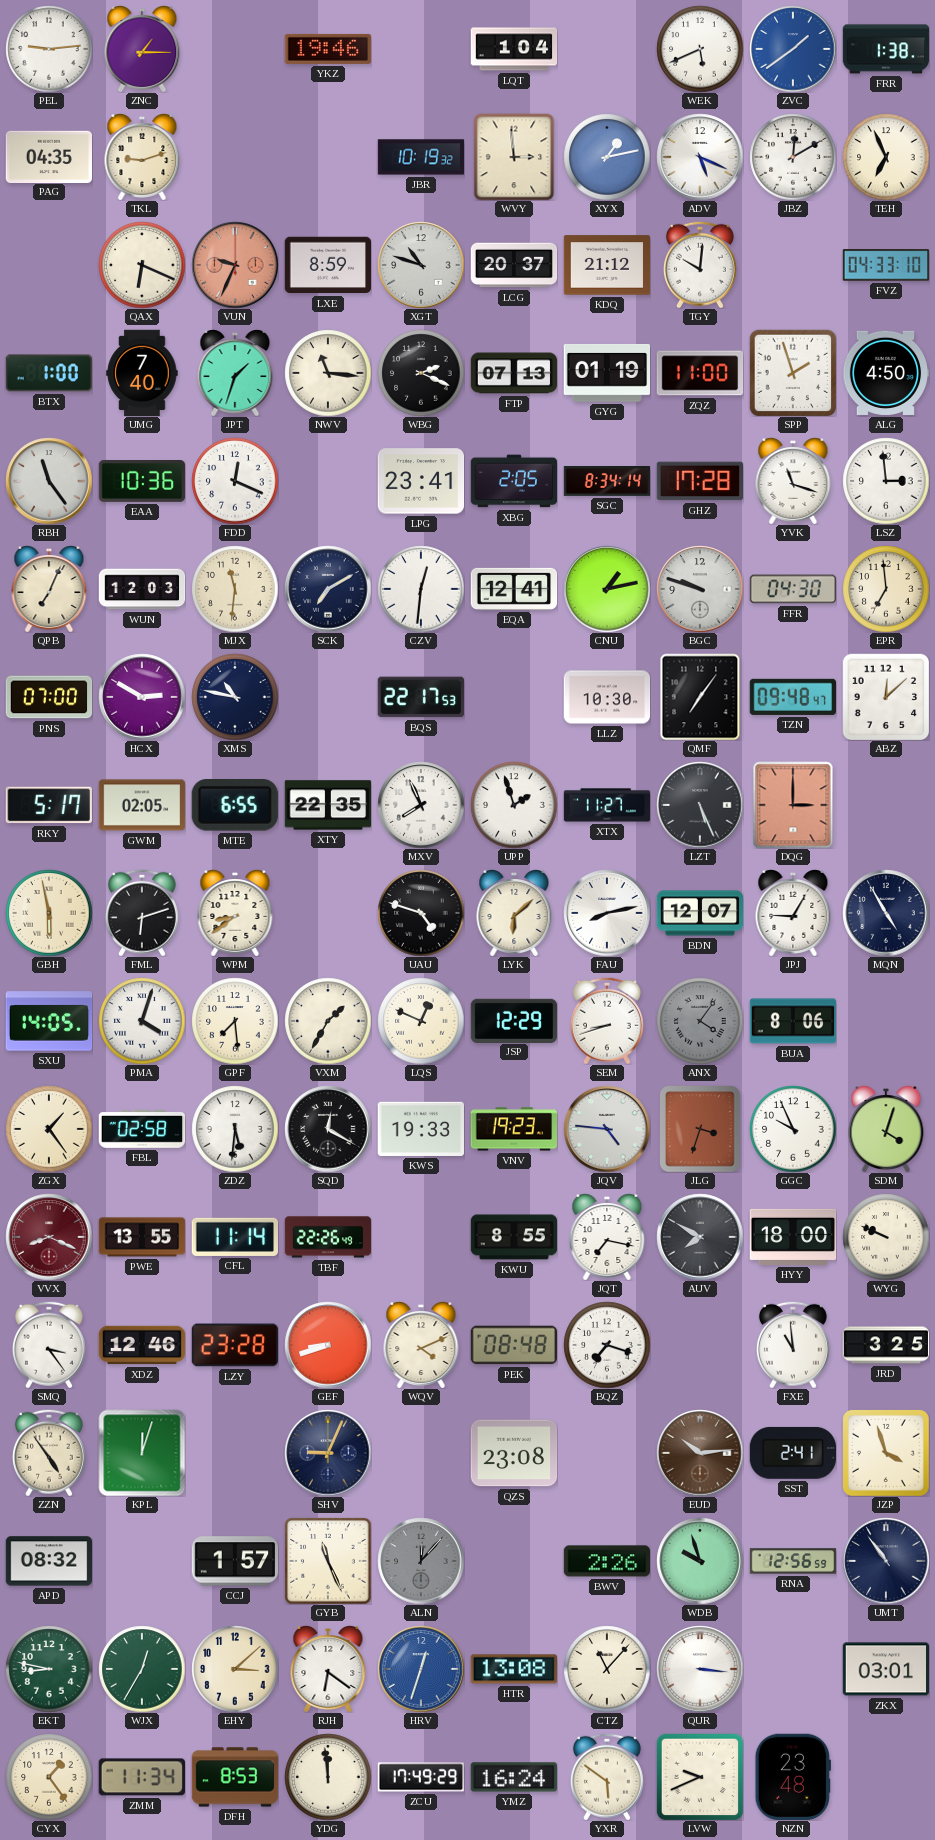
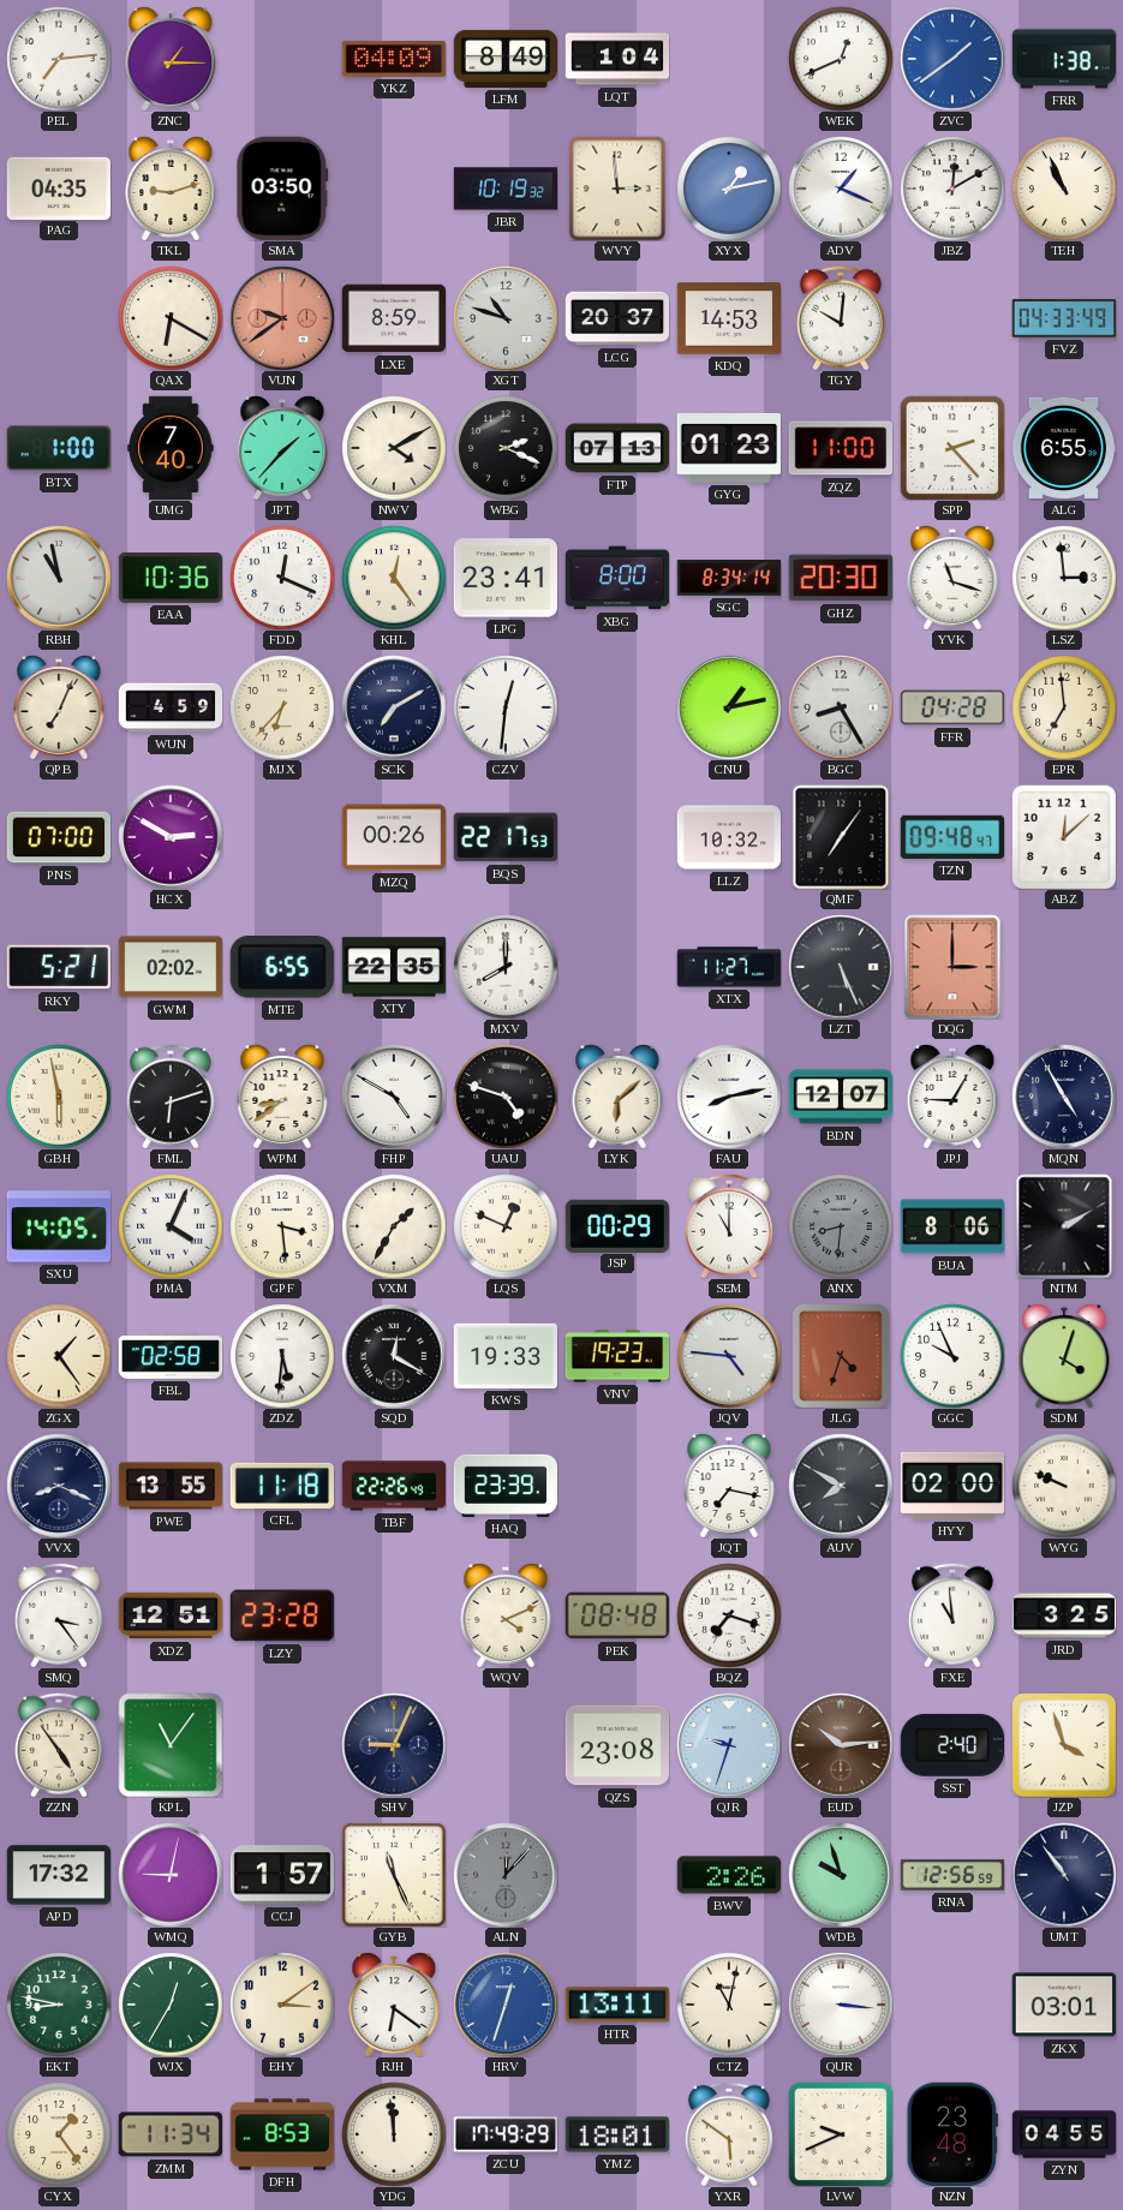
PEL: 9:14 -> 7:14
YKZ: 19:46 -> 04:09
LFM: none -> 8:49
WEK: 5:41 -> 12:41
SMA: none -> 03:50
ADV: 5:19 -> 1:19
TEH: 6:56 -> 10:56
QAX: 6:19 -> 6:20
VUN: 9:34 -> 9:39
KDQ: 21:12 -> 14:53
FVZ: 04:33:10 -> 04:33:49
JPT: 1:33 -> 1:37
NWV: 11:16 -> 4:10
GYG: 01:19 -> 01:23
SPP: 1:57 -> 2:23
ALG: 4:50 -> 6:55
RBH: 11:24 -> 10:58
KHL: none -> 12:24
XBG: 2:05 -> 8:00
GHZ: 17:28 -> 20:30
WUN: 12:03 -> 4:59
MJX: 11:31 -> 6:37
EQA: 12:41 -> none
BGC: 9:48 -> 8:25
FFR: 04:30 -> 04:28
XMS: 10:47 -> none
MZQ: none -> 00:26
LLZ: 10:30 -> 10:32
RKY: 5:17 -> 5:21
GWM: 02:05 -> 02:02
MXV: 7:56 -> 8:00
UPP: 1:57 -> none
FHP: none -> 4:50
PMA: 4:03 -> 4:04
GPF: 7:29 -> 3:29
JSP: 12:29 -> 00:29
SEM: 8:42 -> 11:00
ANX: 4:06 -> 8:31
NTM: none -> 2:10
JLG: 3:33 -> 4:33
VVX dial: burgundy -> navy
CFL: 11:14 -> 11:18
HAQ: none -> 23:39
KWU: 8:55 -> none
HYY: 18:00 -> 02:00
XDZ: 12:46 -> 12:51
GEF: 8:42 -> none
KPL: 12:03 -> 11:06
QJR: none -> 9:33
SST: 2:41 -> 2:40
APD: 08:32 -> 17:32
WMQ: none -> 9:02
EHY: 3:08 -> 3:09
HTR: 13:08 -> 13:11
CTZ: 11:07 -> 11:02
YMZ: 16:24 -> 18:01
ZYN: none -> 04:55
